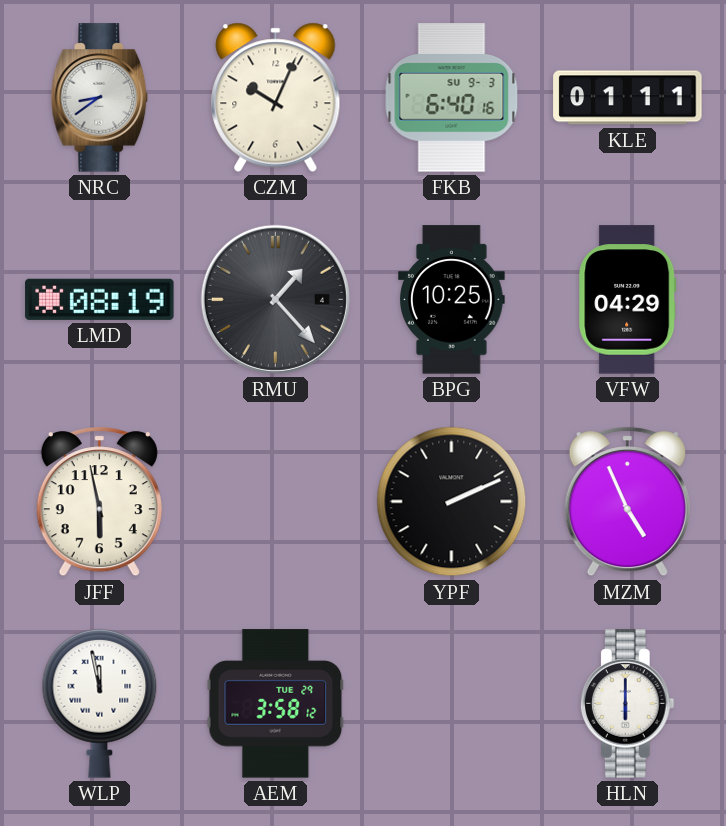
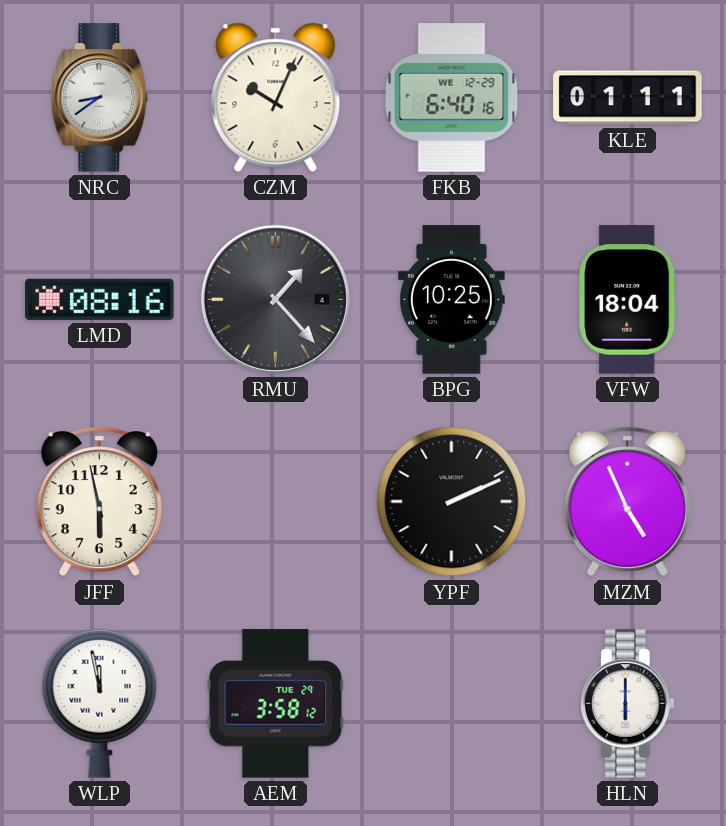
FKB date: SU 9-3 -> WE 12-29
LMD: 08:19 -> 08:16
VFW: 04:29 -> 18:04
